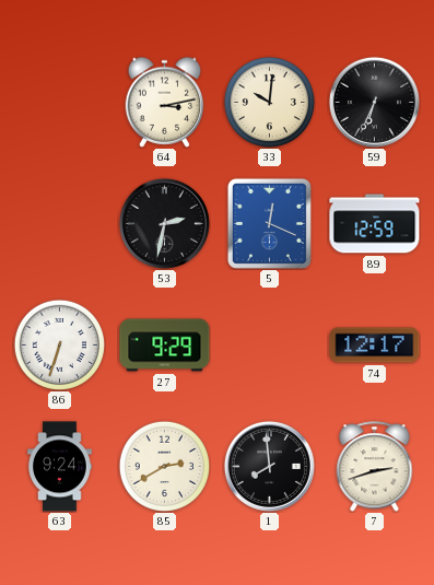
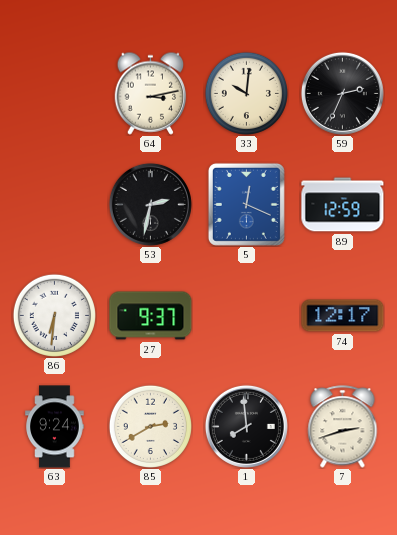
59: 6:34 -> 2:34
86: 6:33 -> 6:31
27: 9:29 -> 9:37
